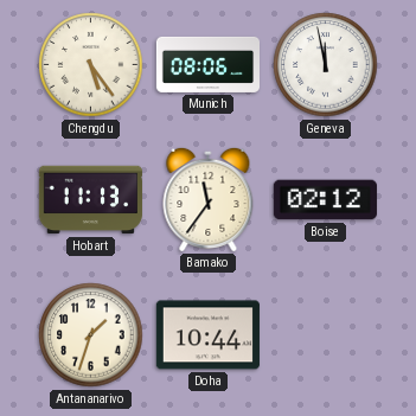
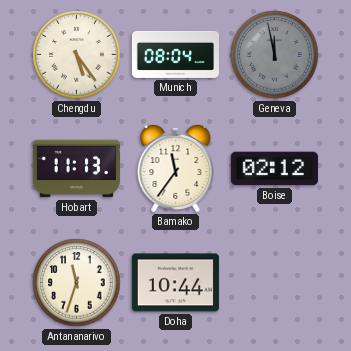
Munich: 08:06 -> 08:04
Geneva dial: white -> grey
Antananarivo: 1:33 -> 11:33
